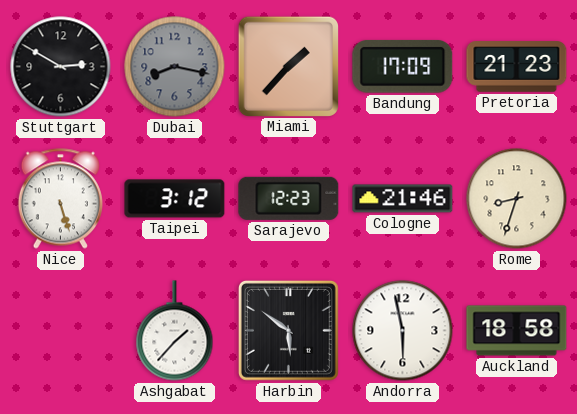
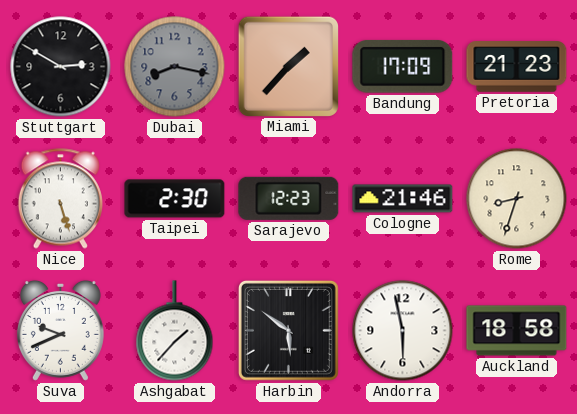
Taipei: 3:12 -> 2:30
Suva: none -> 9:41
